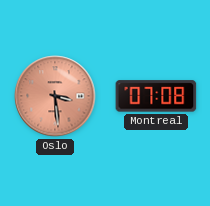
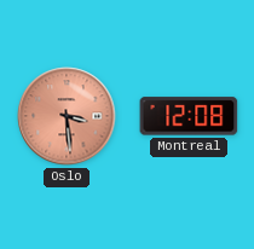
Montreal: 07:08 -> 12:08
